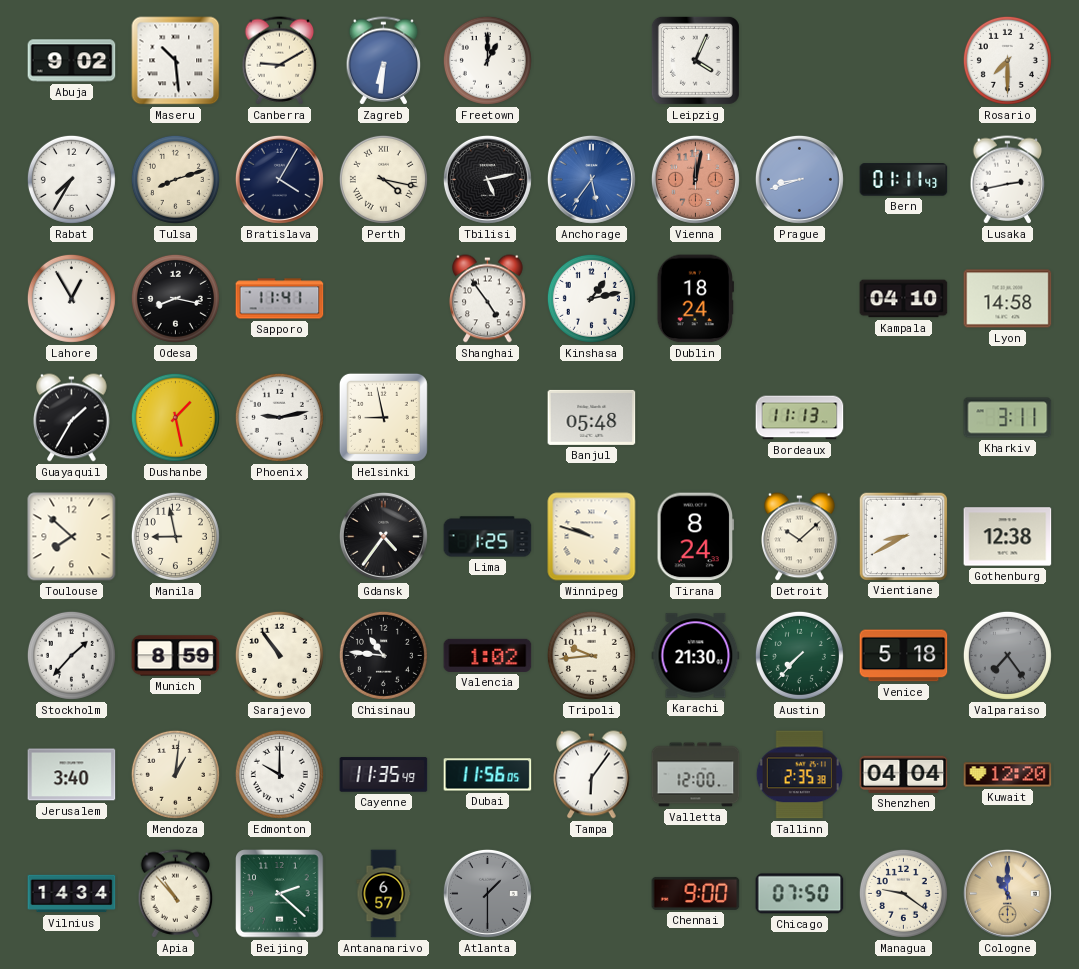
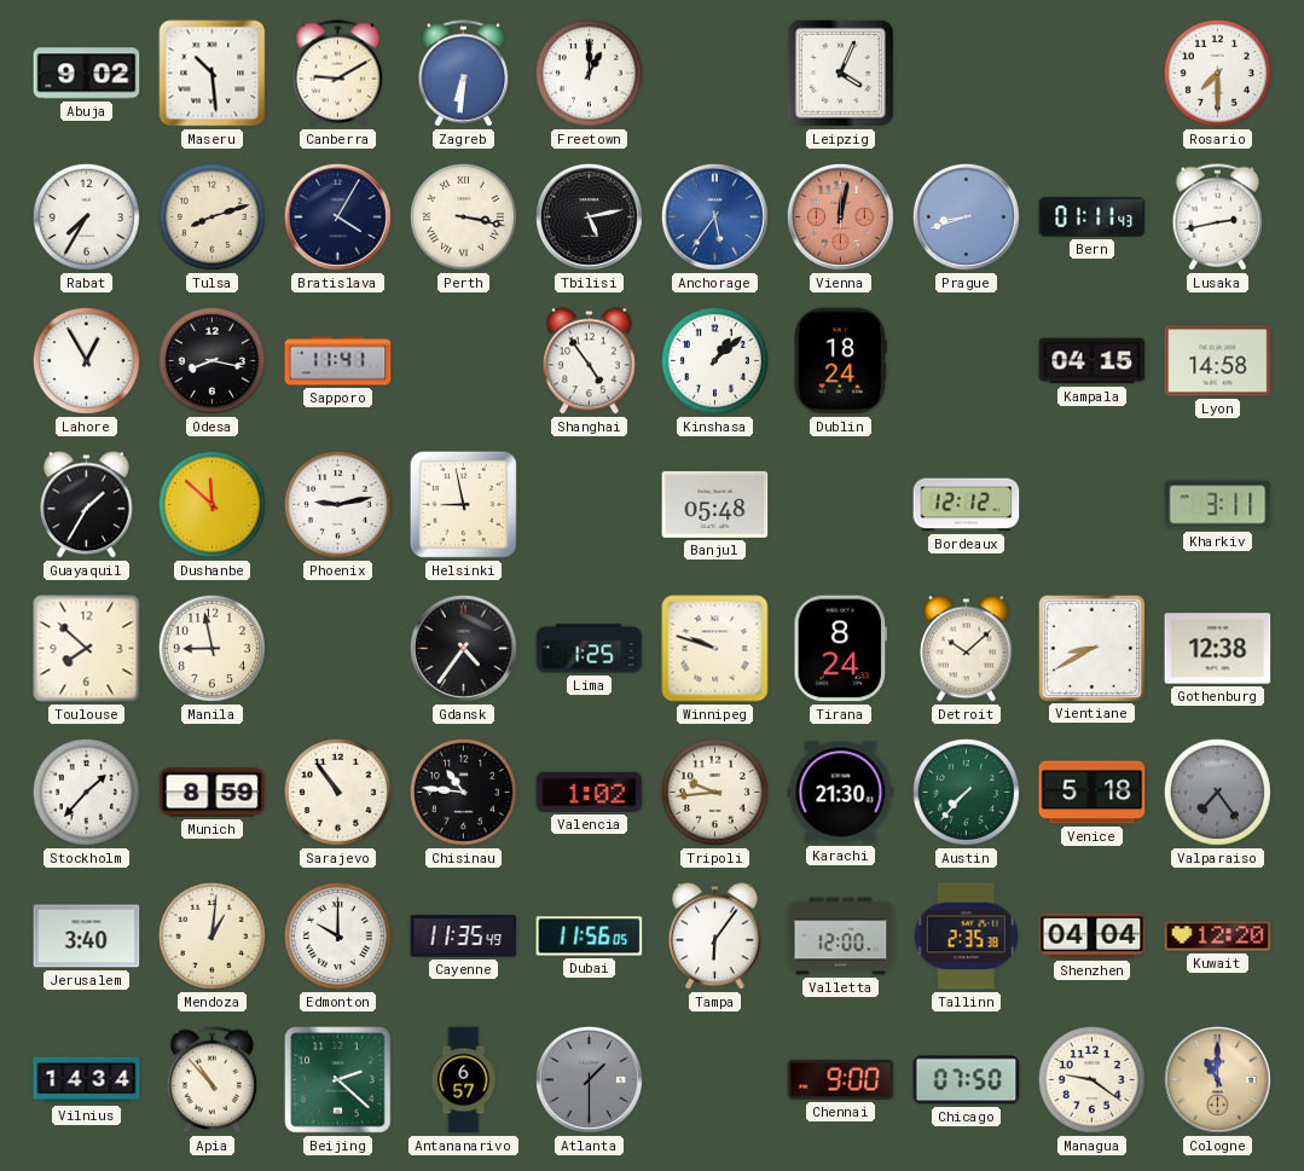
Perth: 4:17 -> 3:17
Kinshasa: 1:13 -> 1:08
Kampala: 04:10 -> 04:15
Dushanbe: 1:28 -> 11:52
Bordeaux: 11:13 -> 12:12
